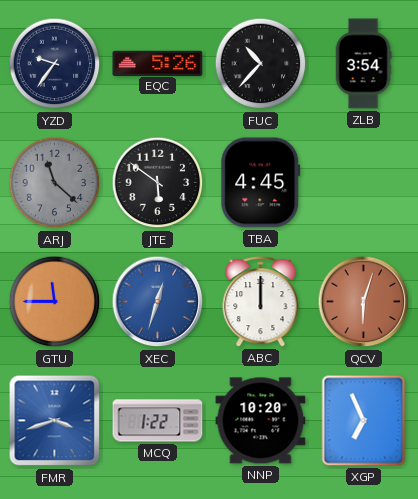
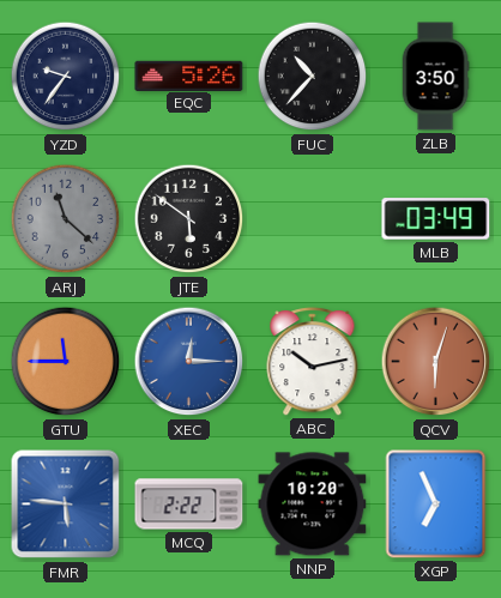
ZLB: 3:54 -> 3:50
TBA: 4:45 -> none
MLB: none -> 03:49
XEC: 12:33 -> 12:15
ABC: 12:00 -> 10:13
FMR: 3:42 -> 5:46
MCQ: 1:22 -> 2:22
